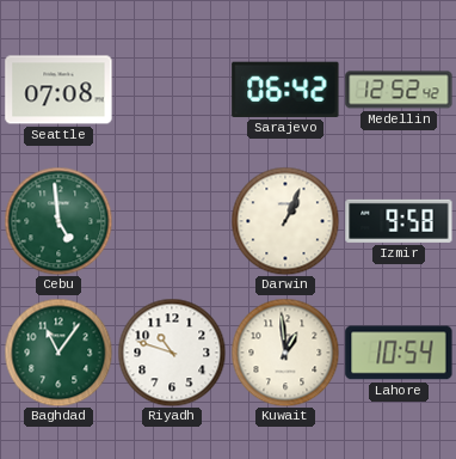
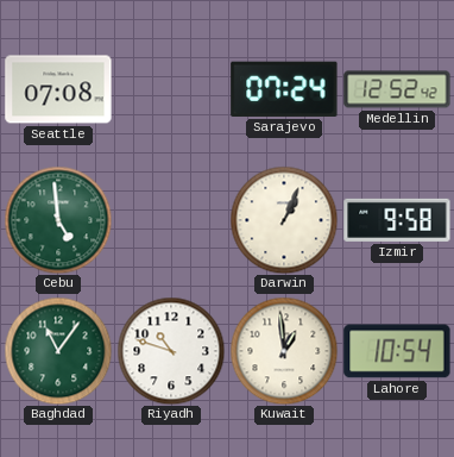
Sarajevo: 06:42 -> 07:24
